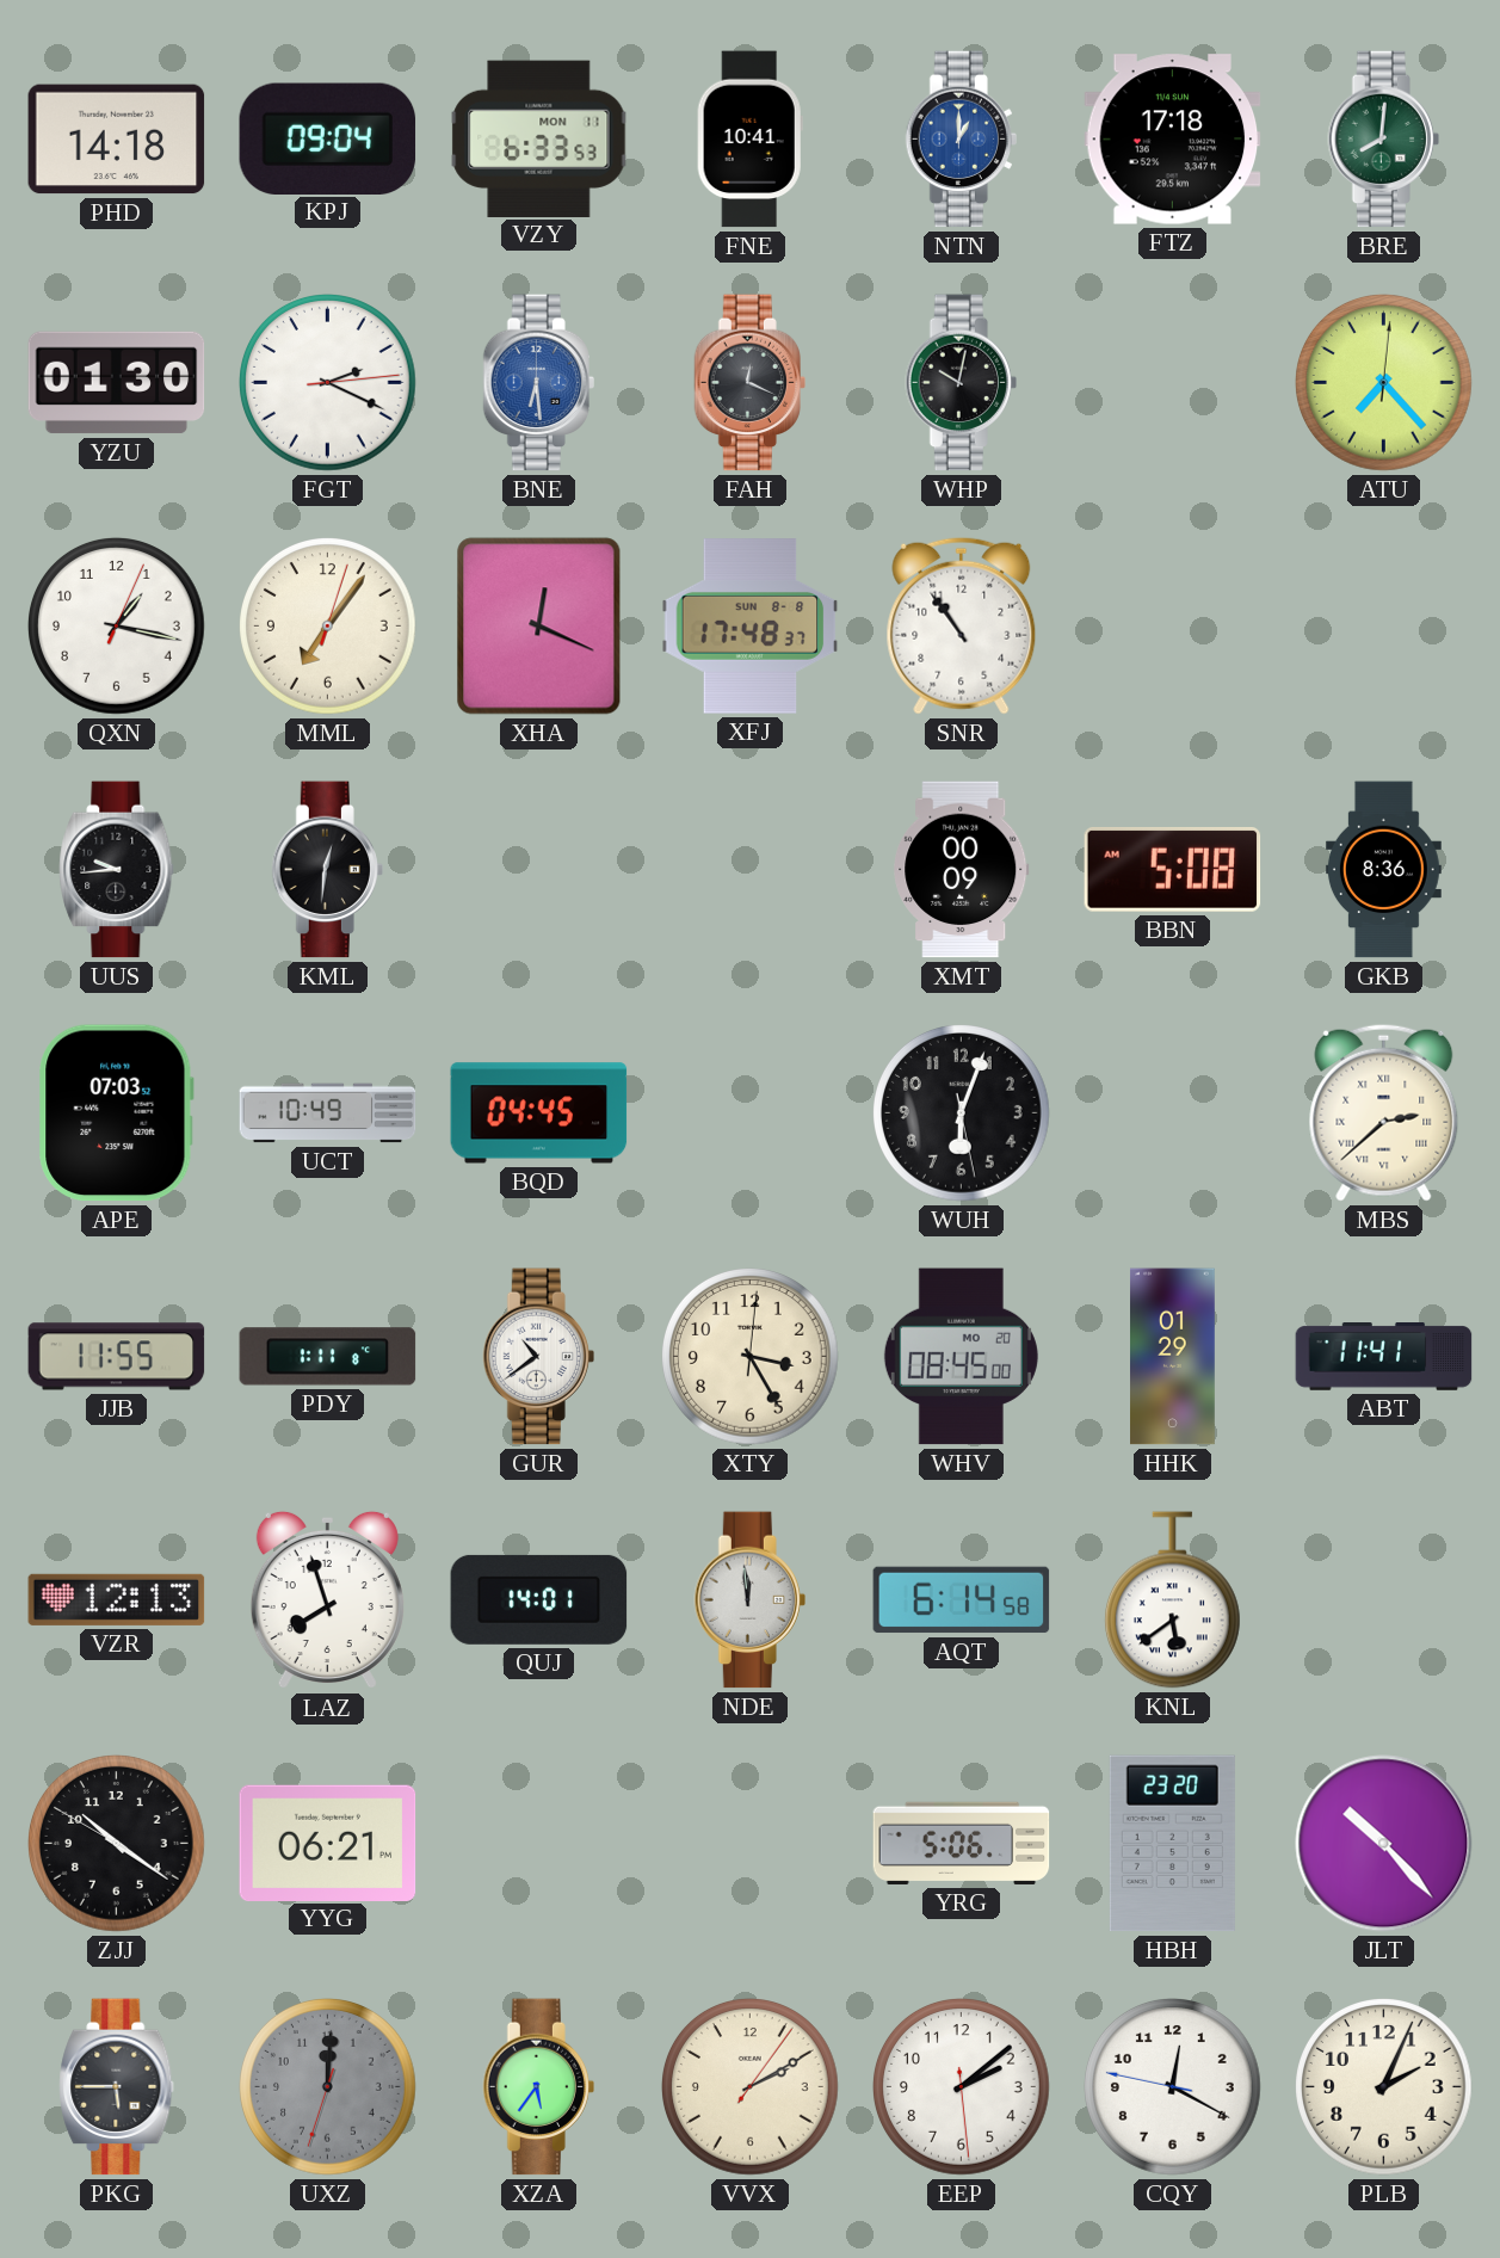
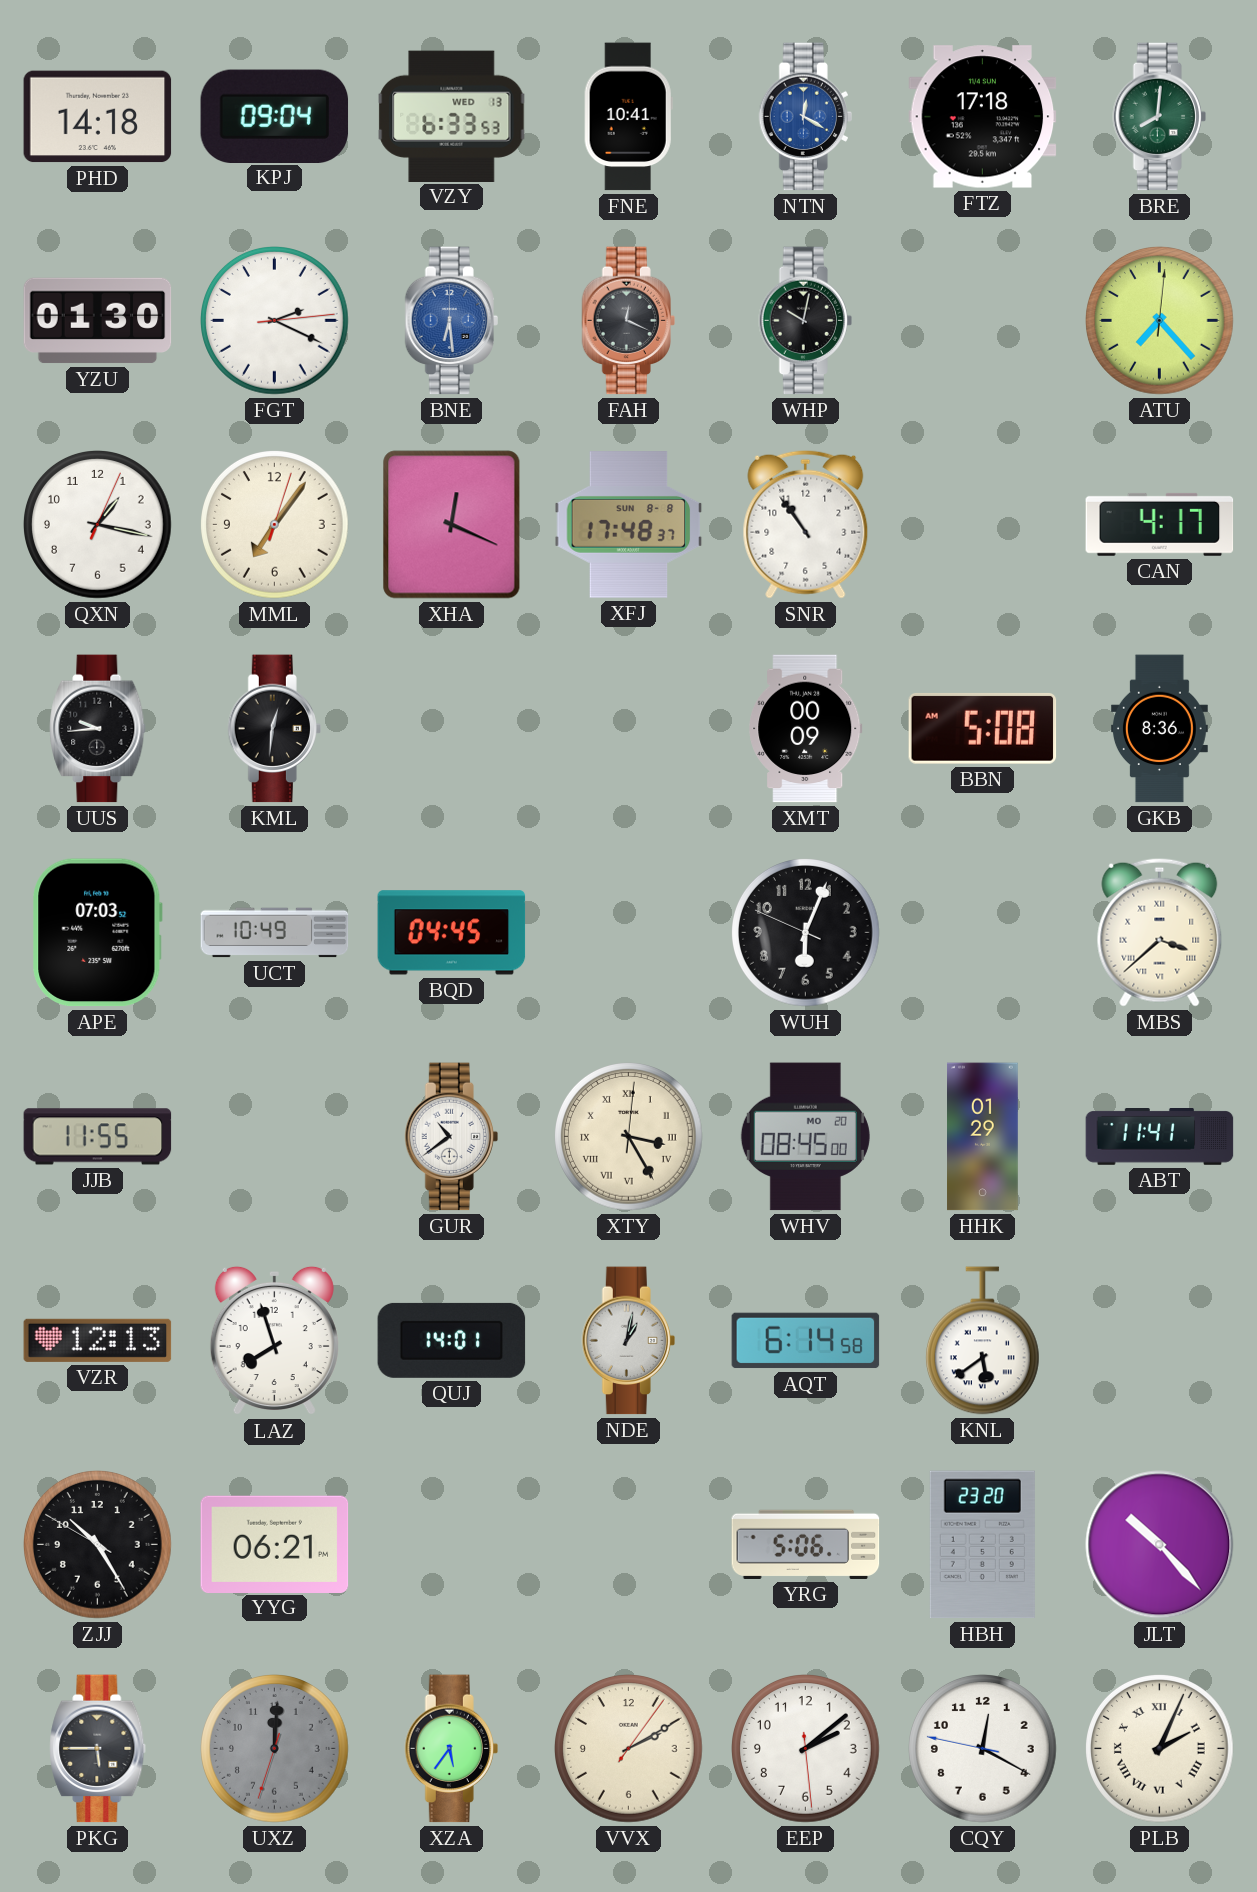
VZY date: MON 11 -> WED 13
NTN: 1:00 -> 12:20
CAN: none -> 4:17
WUH: 6:03:28 -> 6:03:49
MBS: 2:38 -> 3:38
PDY: 1:11 -> none
XTY numerals: Arabic -> Roman
NDE: 11:59 -> 1:02
ZJJ: 10:20 -> 10:24
PLB numerals: Arabic -> Roman
